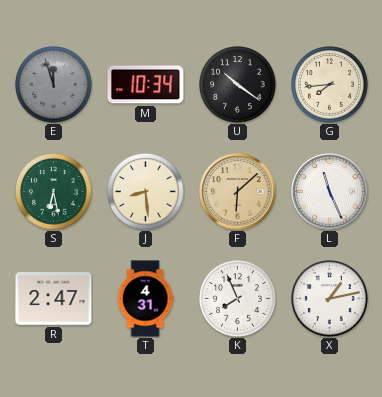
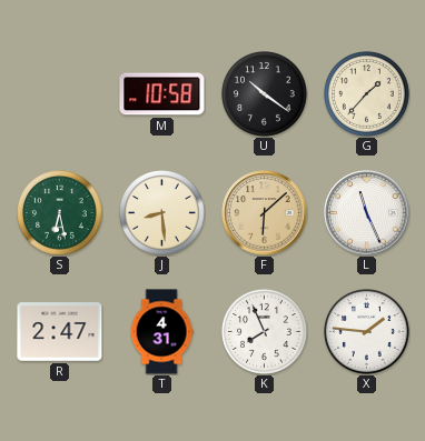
E: 11:57 -> none
M: 10:34 -> 10:58
G: 7:44 -> 1:37
X: 1:13 -> 1:46
